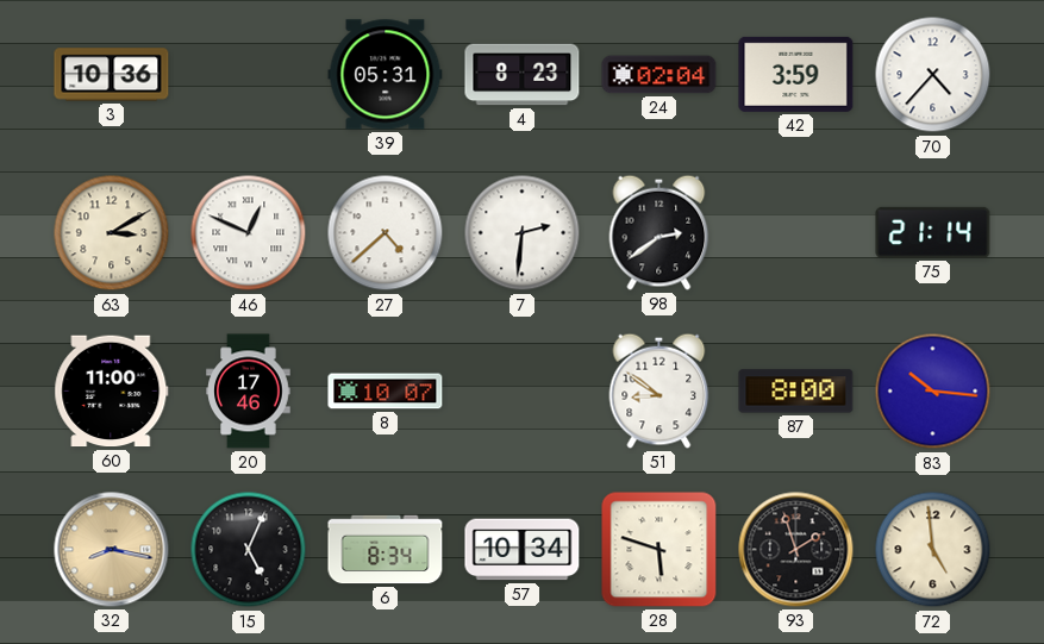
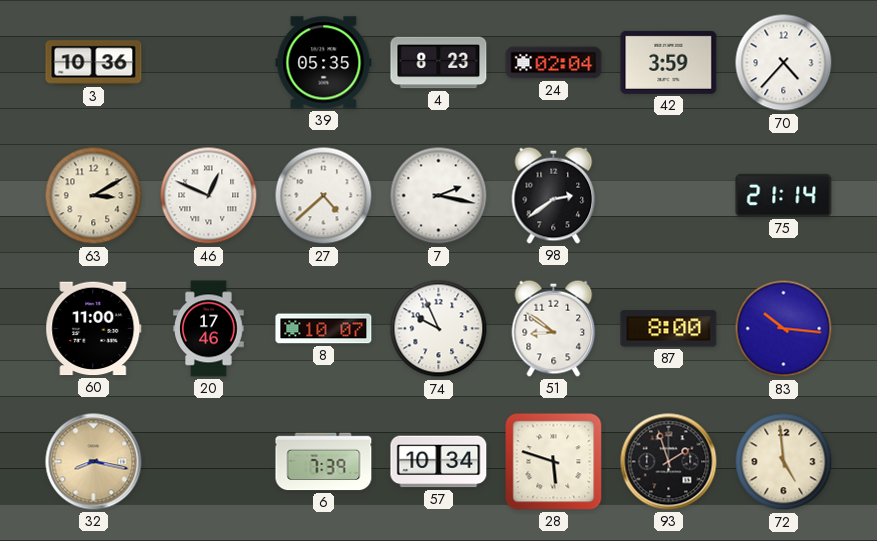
39: 05:31 -> 05:35
7: 2:31 -> 2:17
74: none -> 9:56
15: 5:04 -> none
6: 8:34 -> 7:39
